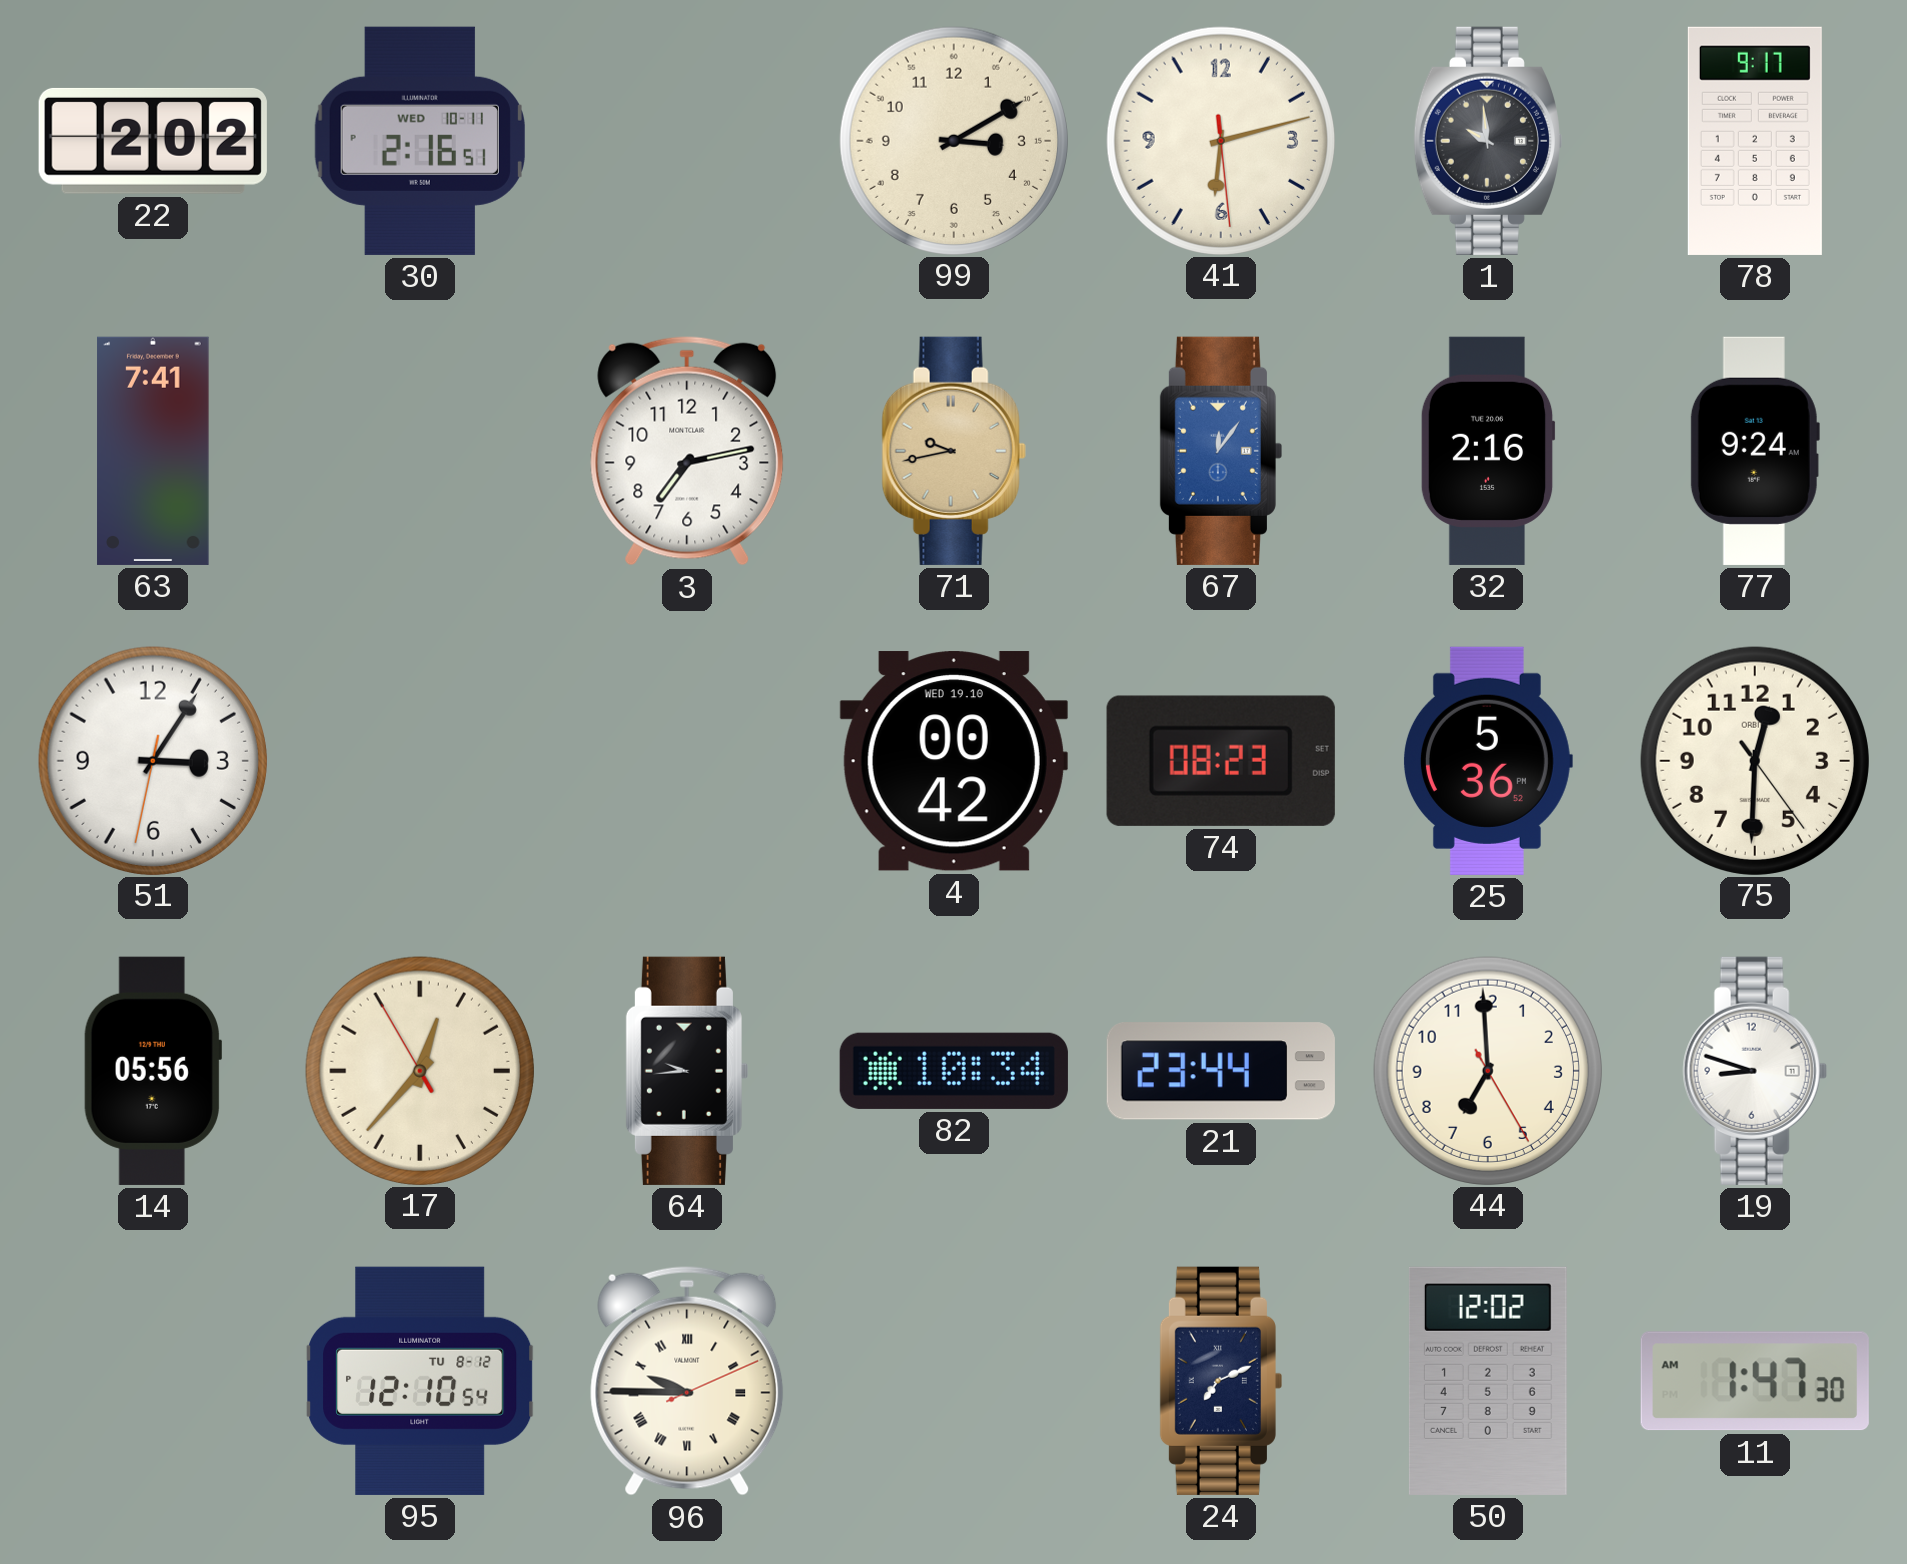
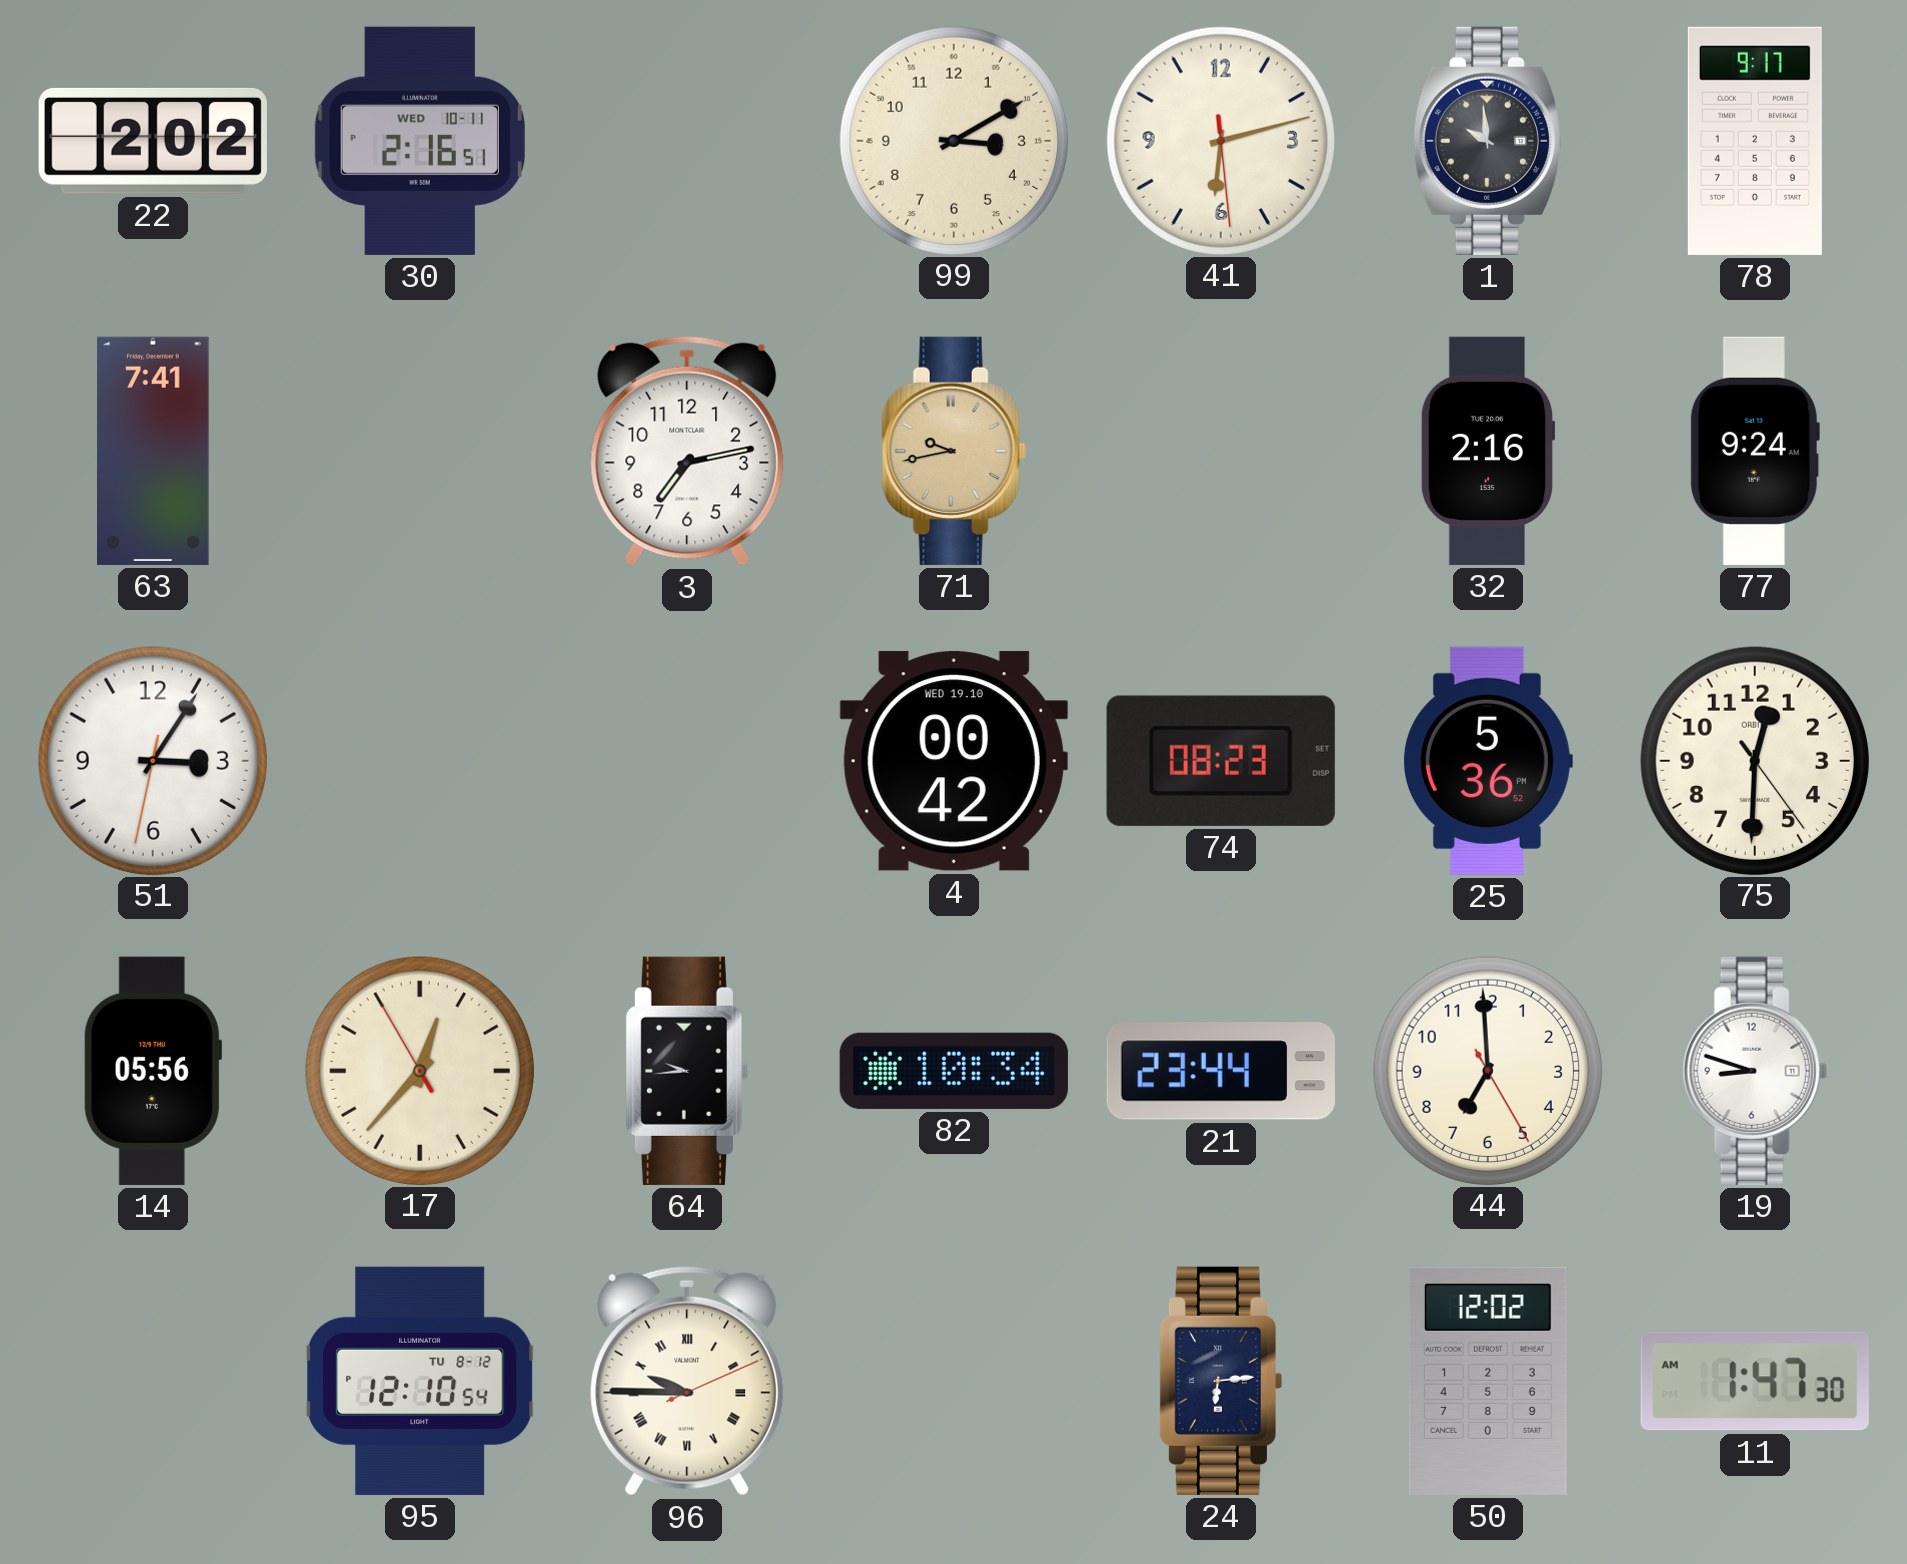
67: 12:06 -> none
24: 7:11 -> 6:14
